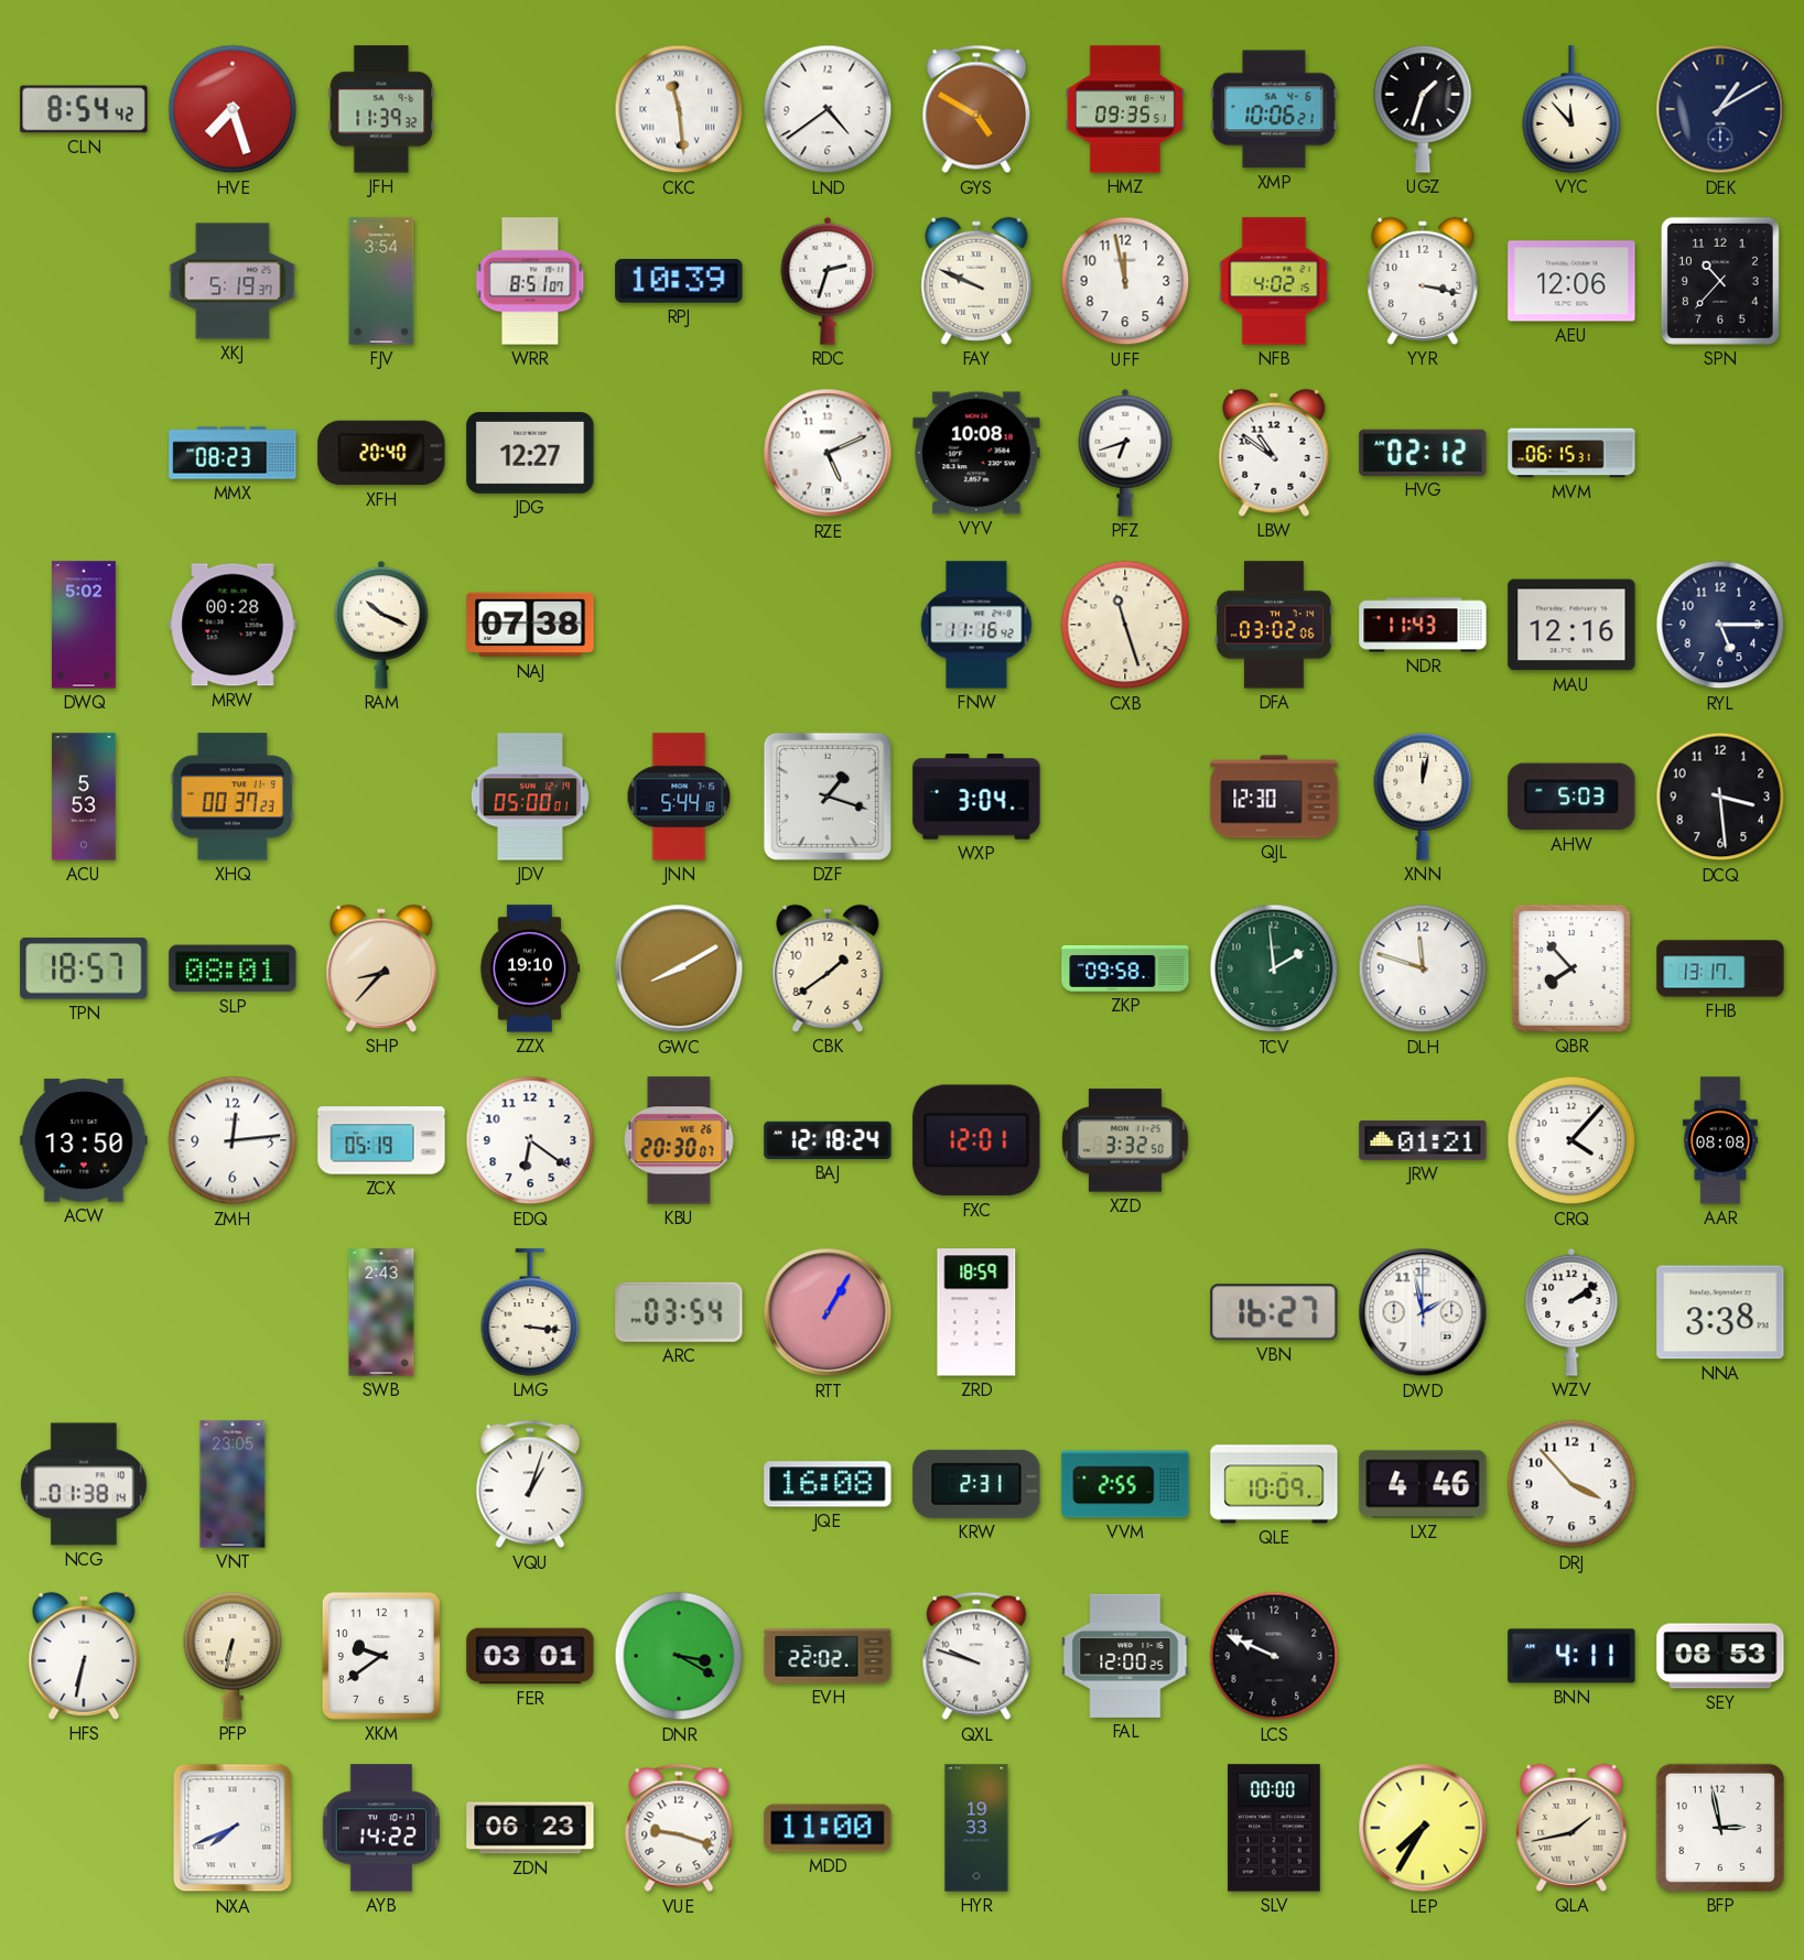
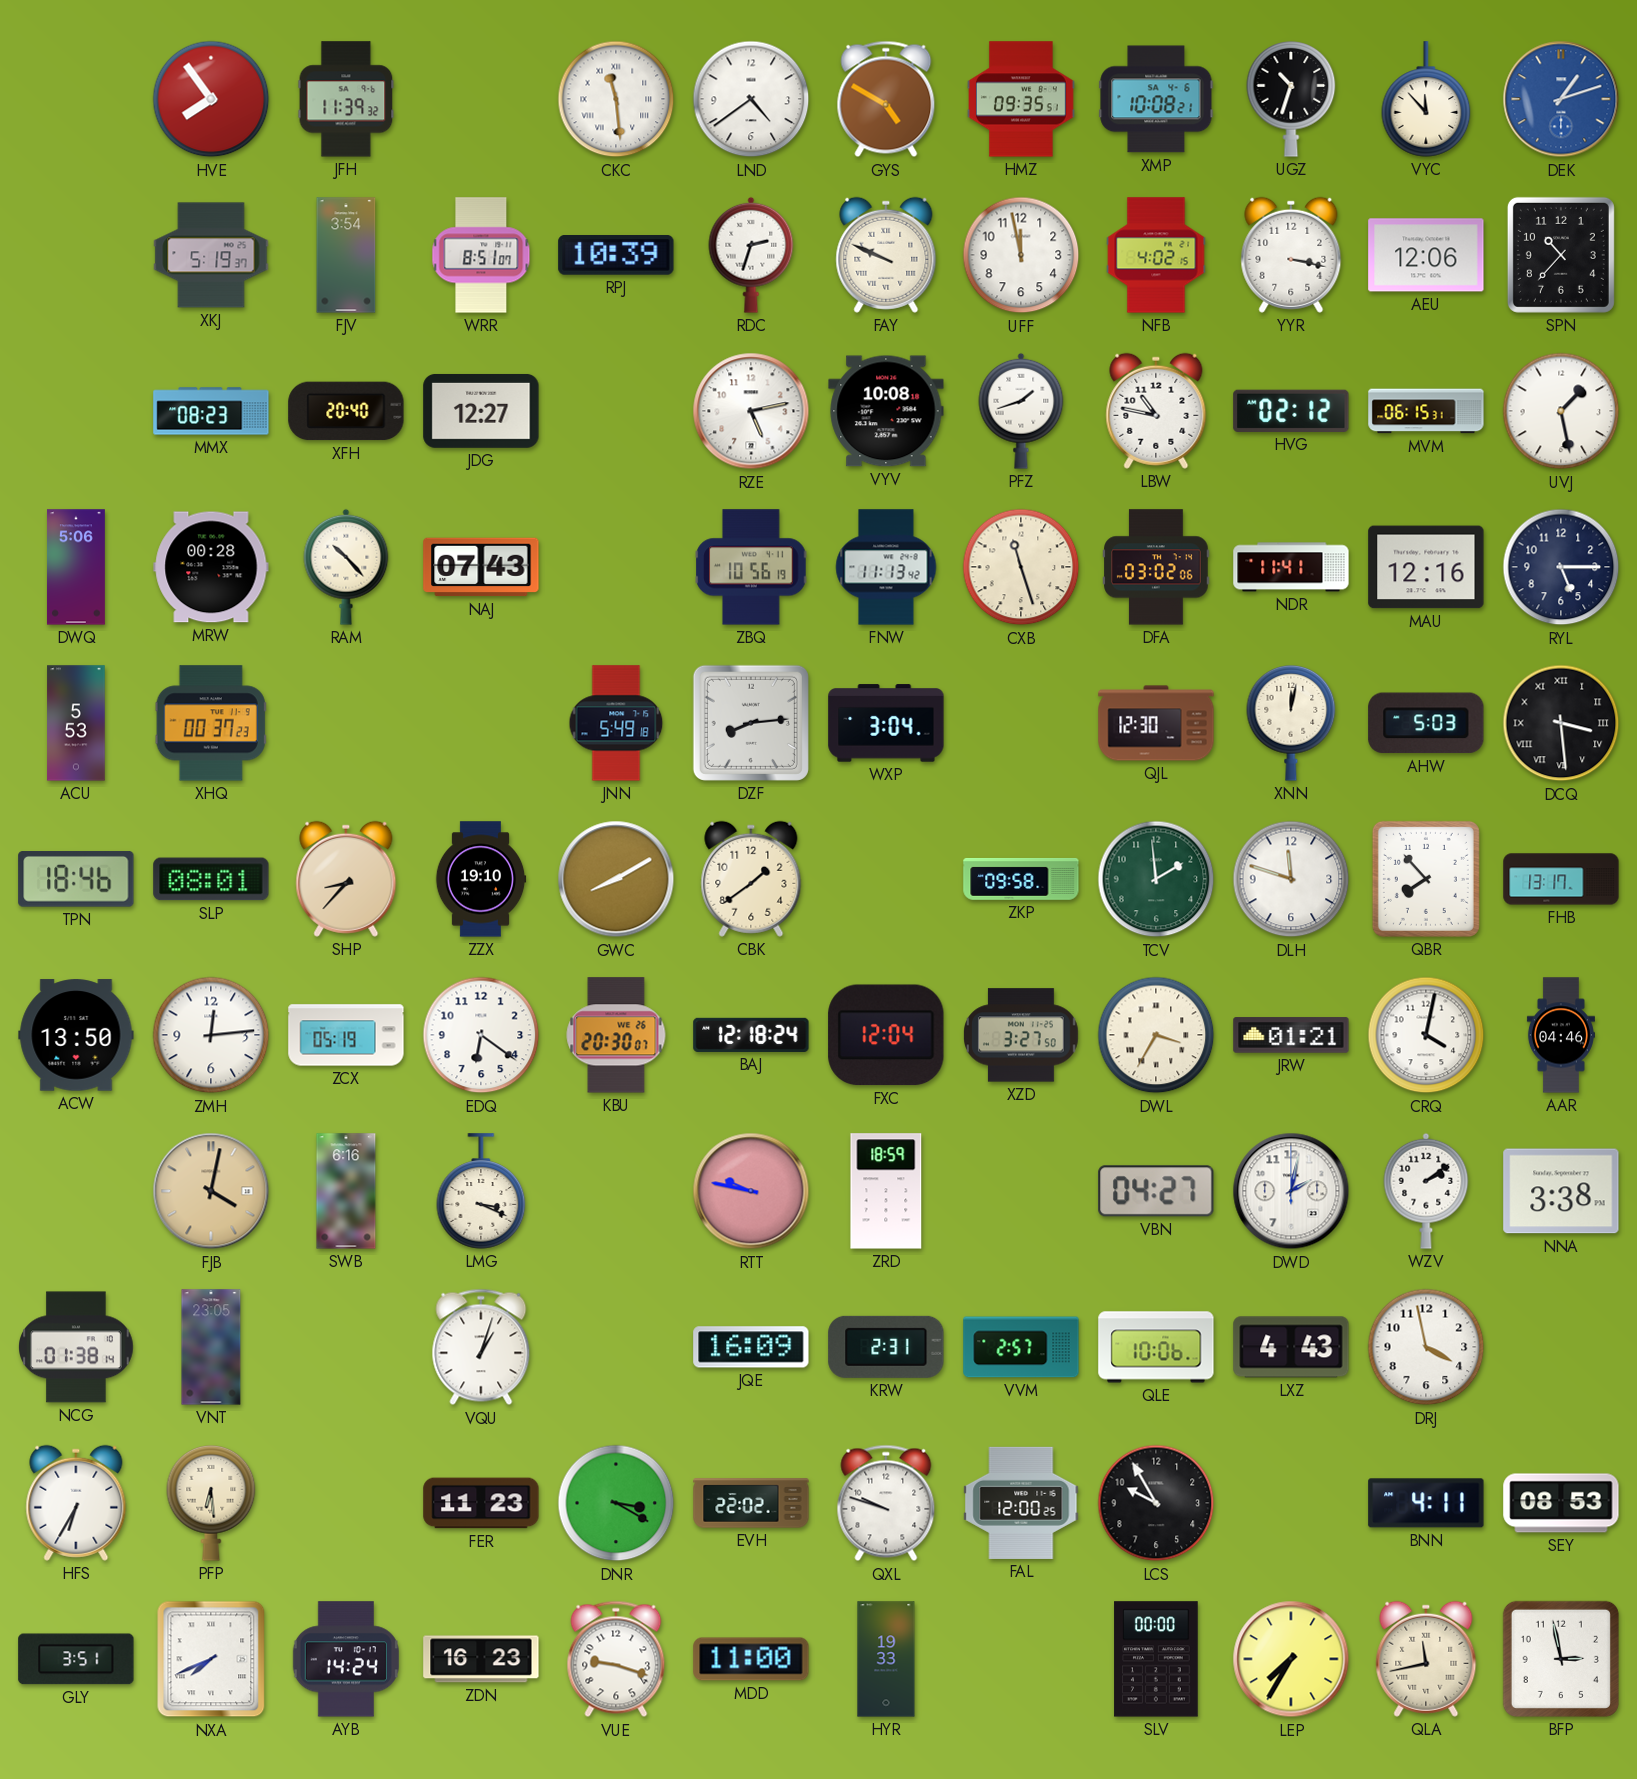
CLN: 8:54 -> none
HVE: 7:27 -> 7:54
XMP: 10:06 -> 10:08
UGZ: 1:33 -> 10:33
DEK: 1:10 -> 1:12
DEK dial: navy -> blue
RZE: 5:11 -> 5:13
PFZ: 6:42 -> 1:42
LBW: 10:51 -> 10:47
UVJ: none -> 1:28
DWQ: 5:02 -> 5:06
RAM: 10:19 -> 10:23
NAJ: 07:38 -> 07:43
ZBQ: none -> 10:56
FNW: 11:16 -> 11:13
NDR: 11:43 -> 11:41
JDV: 05:00 -> none
JNN: 5:44 -> 5:49
DZF: 1:18 -> 8:14
DCQ numerals: Arabic -> Roman
TPN: 18:57 -> 18:46
FXC: 12:01 -> 12:04
XZD: 3:32 -> 3:27
DWL: none -> 3:35
CRQ: 4:07 -> 4:02
AAR: 08:08 -> 04:46
FJB: none -> 4:02
SWB: 2:43 -> 6:16
LMG: 3:16 -> 3:19
ARC: 03:54 -> none
RTT: 1:05 -> 9:47
VBN: 16:27 -> 04:27
DWD: 1:58 -> 2:02
JQE: 16:08 -> 16:09
VVM: 2:55 -> 2:57
QLE: 10:09 -> 10:06
LXZ: 4:46 -> 4:43
DRJ: 3:53 -> 3:58
HFS: 6:32 -> 6:35
PFP: 6:32 -> 6:29
XKM: 9:39 -> none
FER: 03:01 -> 11:23
LCS: 9:49 -> 9:55
GLY: none -> 3:51
AYB: 14:22 -> 14:24
ZDN: 06:23 -> 16:23
QLA: 1:43 -> 11:43
